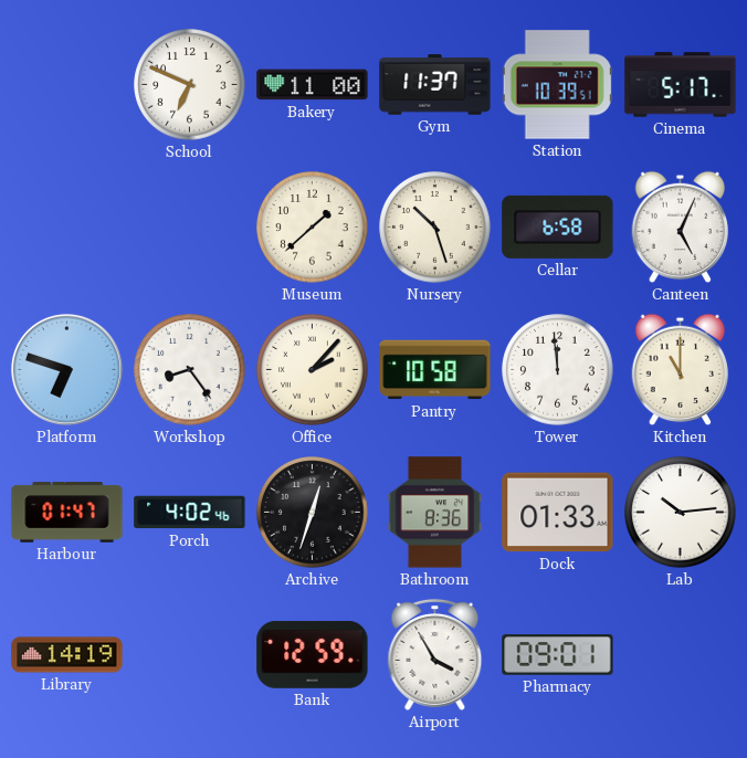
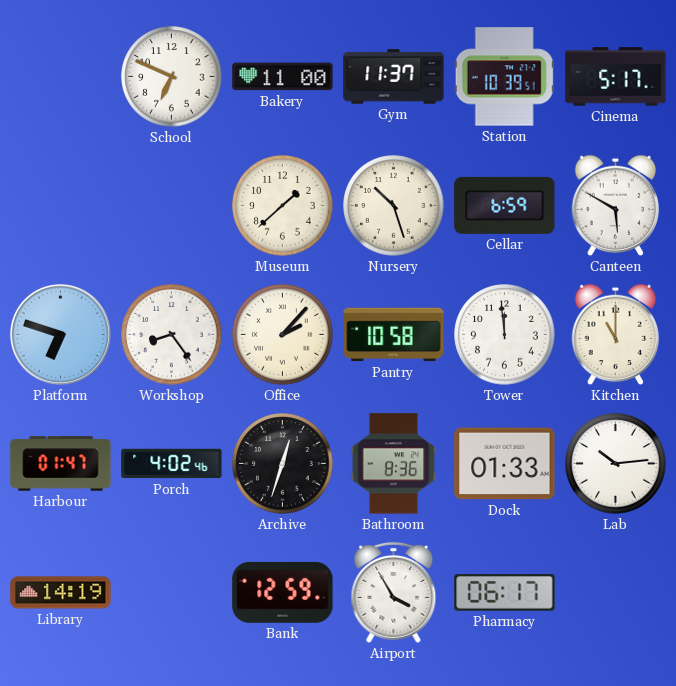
Cellar: 6:58 -> 6:59
Canteen: 5:04 -> 5:50
Pharmacy: 09:01 -> 06:17
